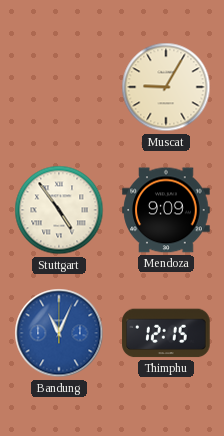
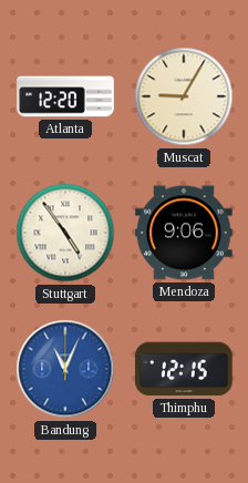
Atlanta: none -> 12:20
Mendoza: 9:09 -> 9:06
